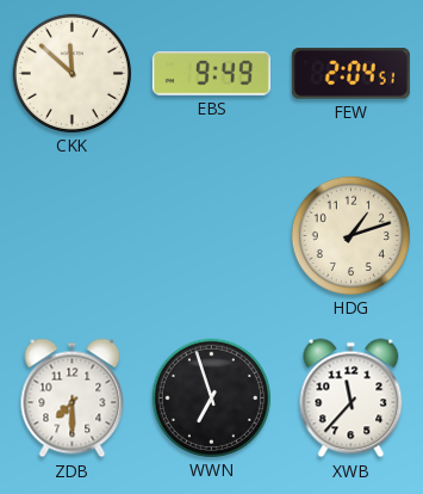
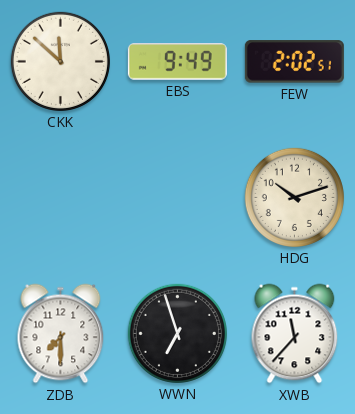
FEW: 2:04 -> 2:02
HDG: 1:12 -> 10:12
